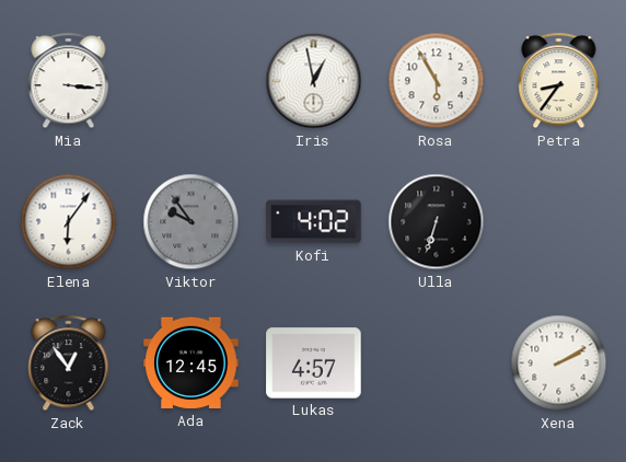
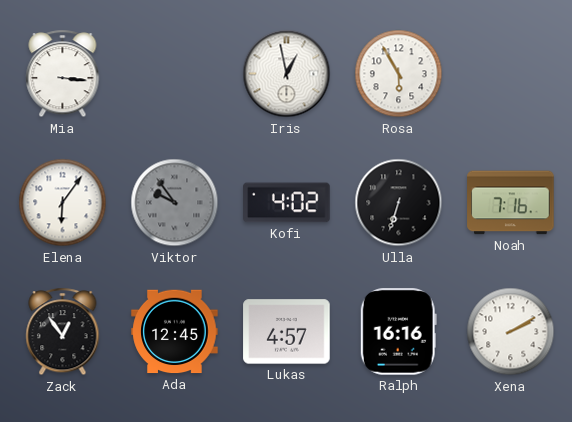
Petra: 8:36 -> none
Noah: none -> 7:16
Ralph: none -> 16:16
